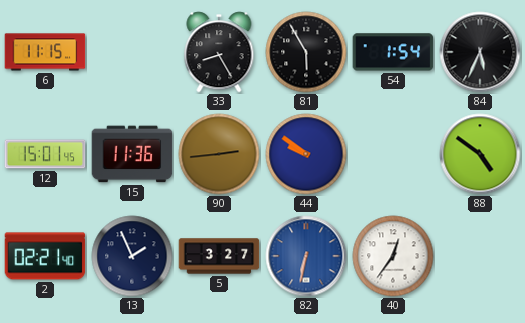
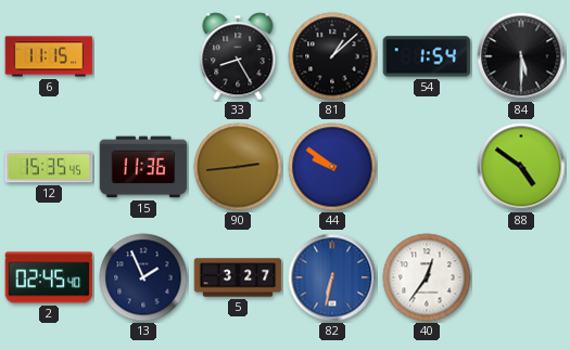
81: 5:55 -> 1:08
84: 5:34 -> 5:30
12: 15:01 -> 15:35
2: 02:21 -> 02:45
